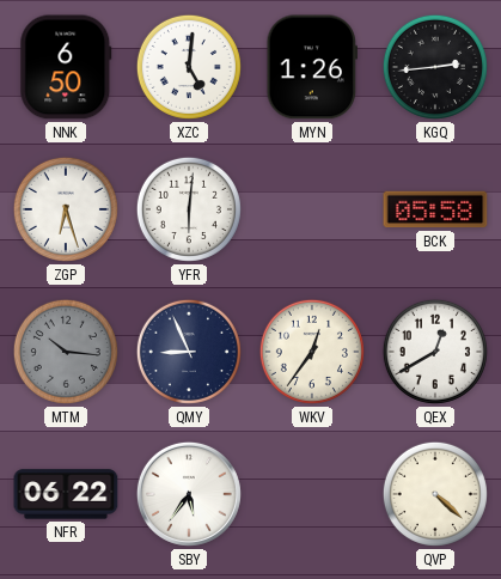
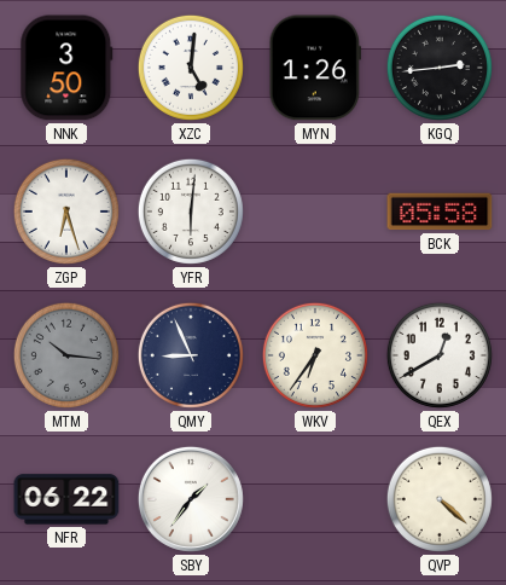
NNK: 6:50 -> 3:50
WKV: 12:36 -> 6:36
SBY: 5:36 -> 1:36
